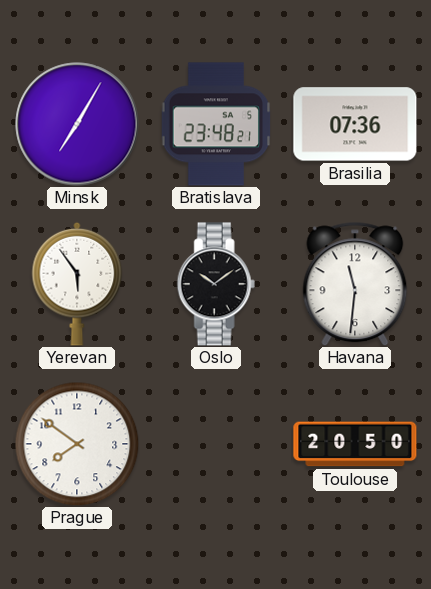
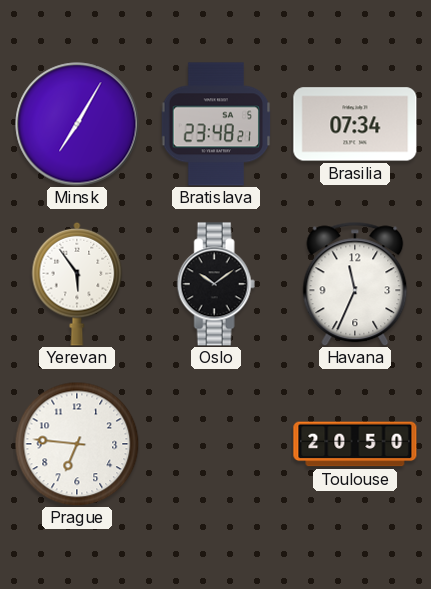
Brasilia: 07:36 -> 07:34
Havana: 11:31 -> 11:34
Prague: 7:51 -> 6:46
